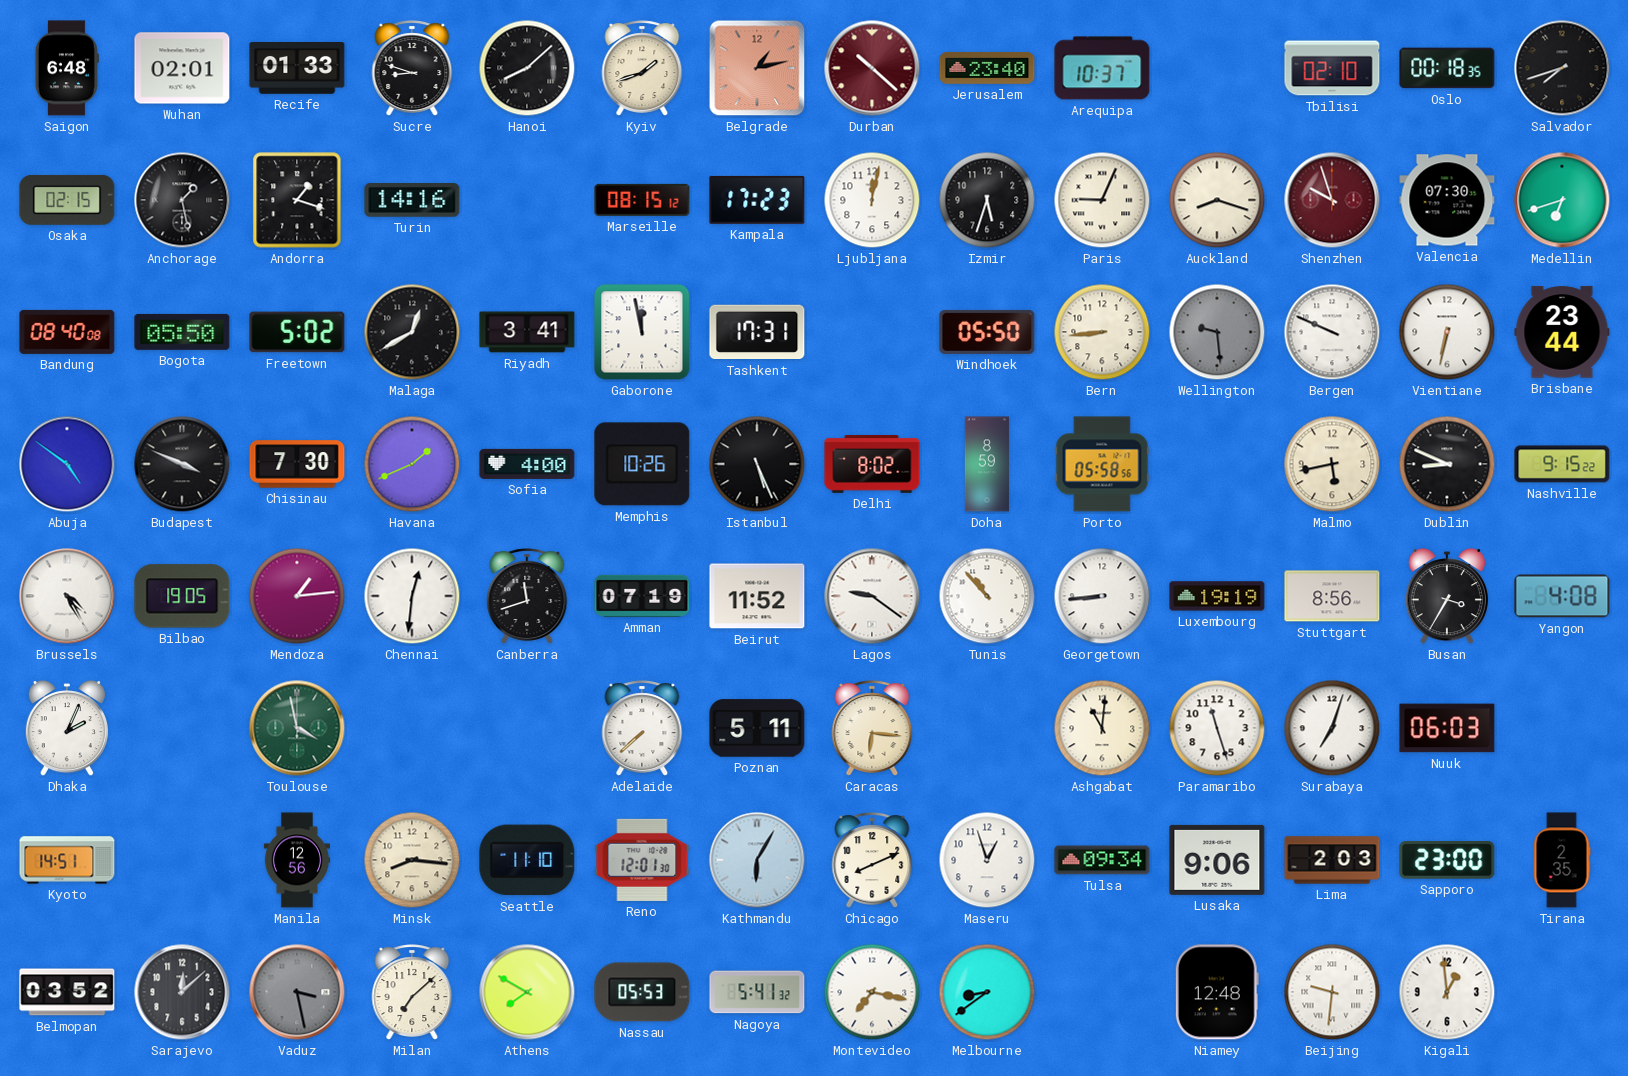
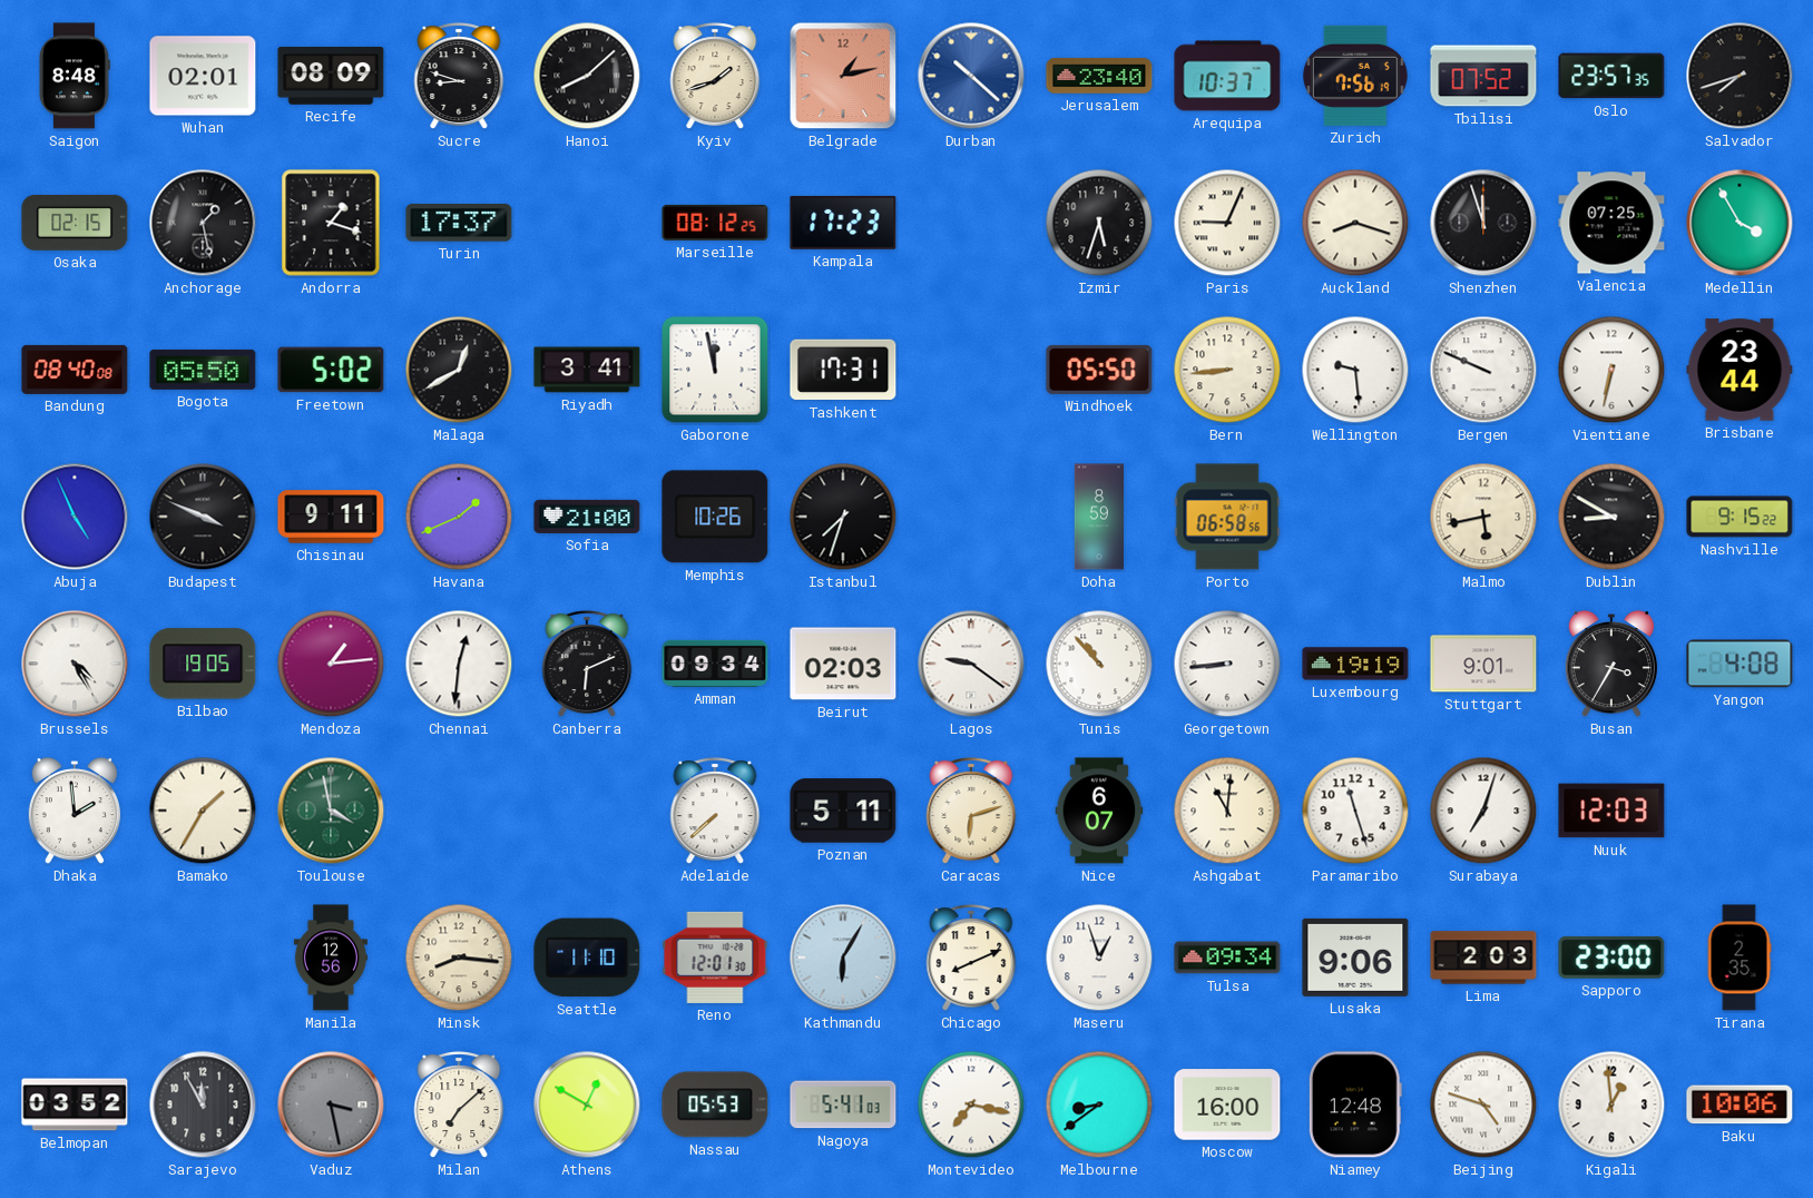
Saigon: 6:48 -> 8:48
Recife: 01:33 -> 08:09
Durban dial: burgundy -> blue
Zurich: none -> 7:56
Tbilisi: 02:10 -> 07:52
Oslo: 00:18 -> 23:57
Turin: 14:16 -> 17:37
Marseille: 08:15 -> 08:12
Ljubljana: 12:02 -> none
Shenzhen: 9:57 -> 11:57
Shenzhen dial: burgundy -> black
Valencia: 07:30 -> 07:25
Medellin: 6:42 -> 3:55
Wellington dial: grey -> white
Abuja: 4:51 -> 4:56
Chisinau: 7:30 -> 9:11
Sofia: 4:00 -> 21:00
Istanbul: 5:26 -> 7:33
Delhi: 8:02 -> none
Porto: 05:58 -> 06:58
Dublin: 8:49 -> 8:50
Canberra: 11:42 -> 6:11
Amman: 07:19 -> 09:34
Beirut: 11:52 -> 02:03
Stuttgart: 8:56 -> 9:01
Dhaka: 2:04 -> 1:59
Bamako: none -> 1:35
Caracas: 6:16 -> 6:12
Nice: none -> 6:07
Nuuk: 06:03 -> 12:03
Kyoto: 14:51 -> none
Sarajevo: 12:08 -> 11:55
Athens: 7:50 -> 12:50
Nagoya: 5:41:32 -> 5:41:03
Moscow: none -> 16:00
Beijing: 9:31 -> 4:48
Baku: none -> 10:06
